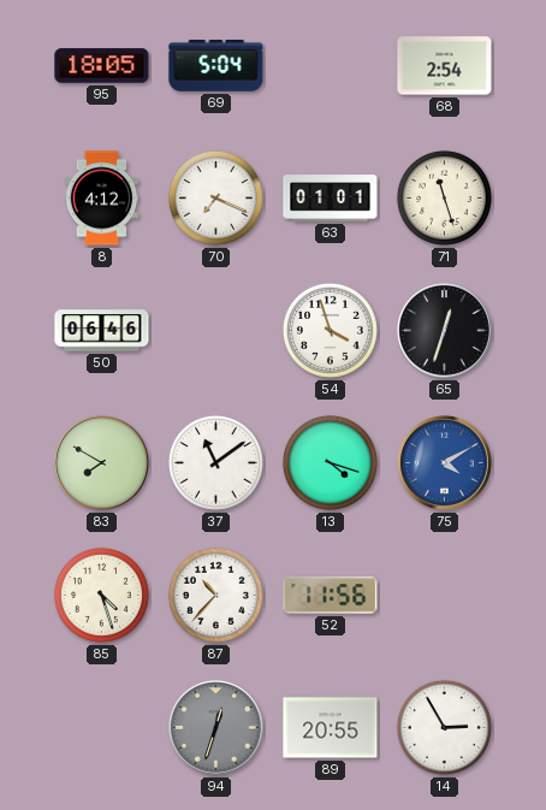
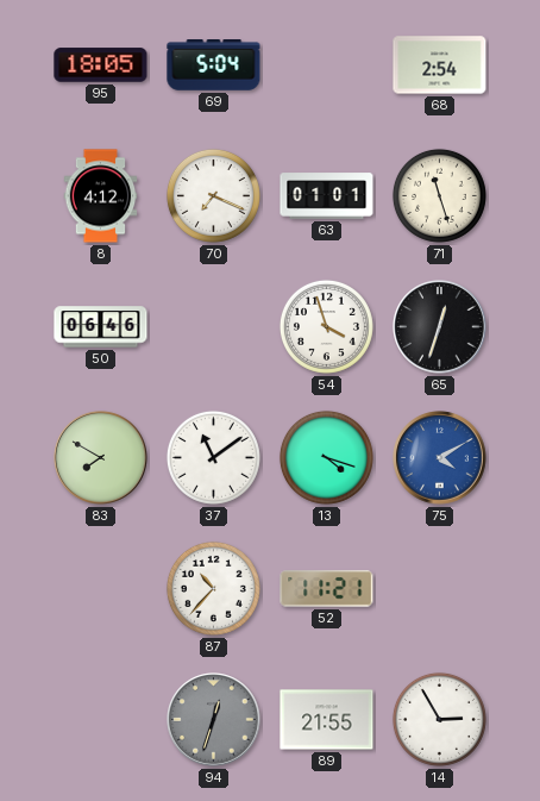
85: 4:27 -> none
52: 11:56 -> 11:21
89: 20:55 -> 21:55
